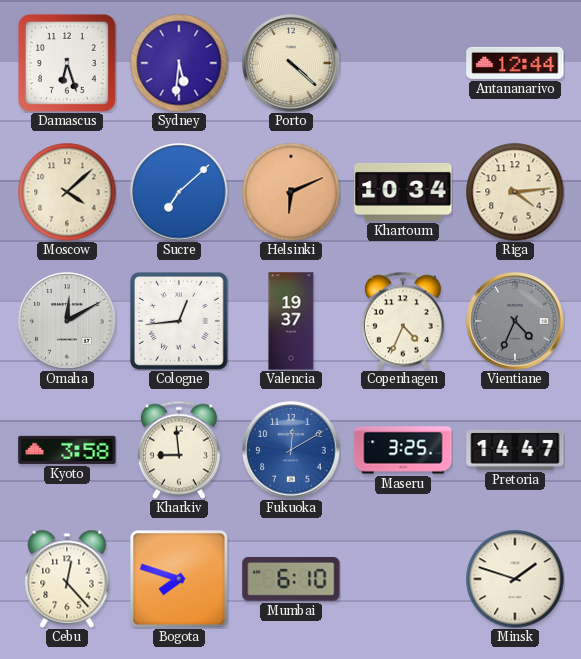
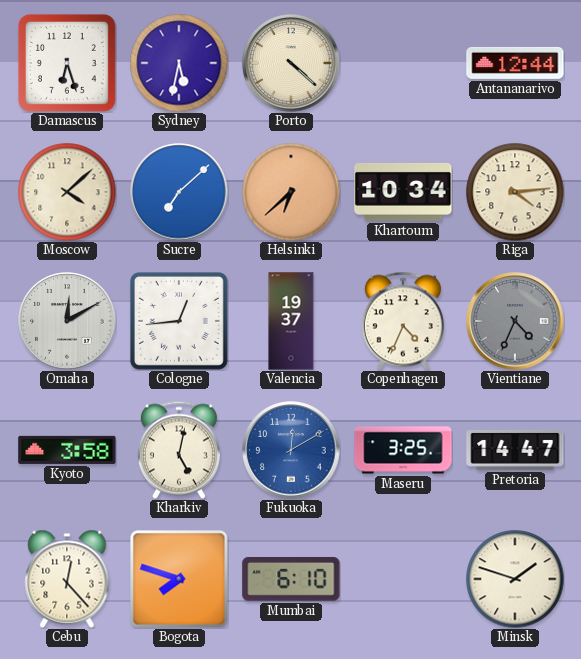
Sydney: 5:31 -> 5:32
Helsinki: 6:11 -> 6:38
Kharkiv: 8:59 -> 5:02
